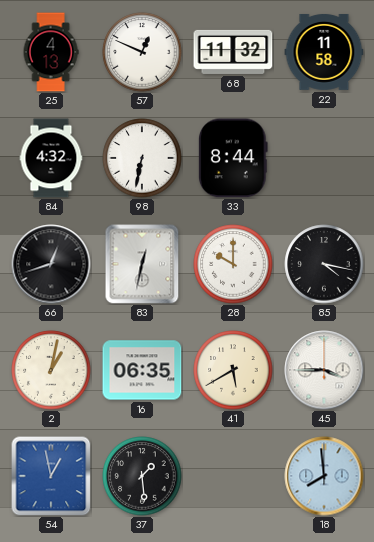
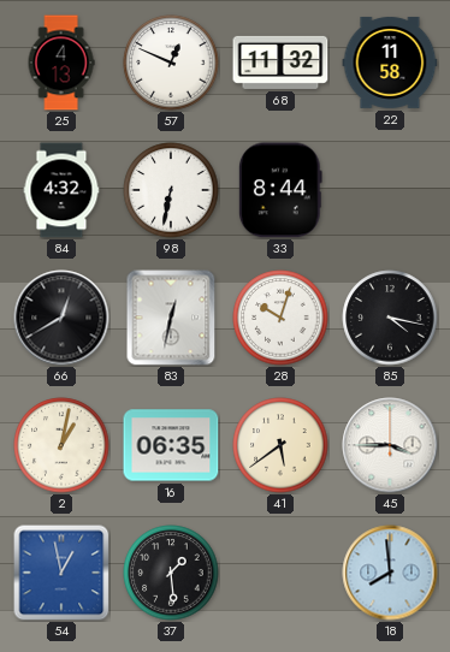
66: 12:42 -> 12:40
28: 10:00 -> 10:03
41: 5:40 -> 5:39
